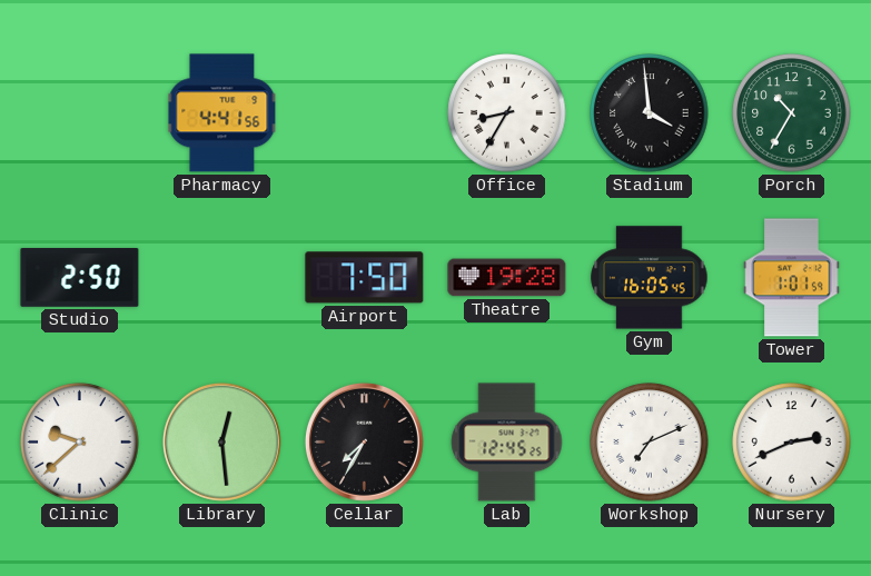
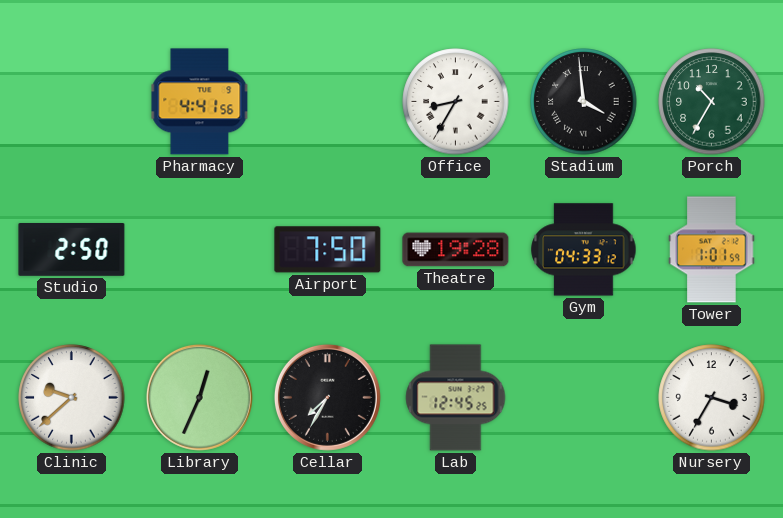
Gym: 16:05 -> 04:33
Library: 12:29 -> 12:34
Workshop: 7:11 -> none
Nursery: 2:41 -> 3:35
